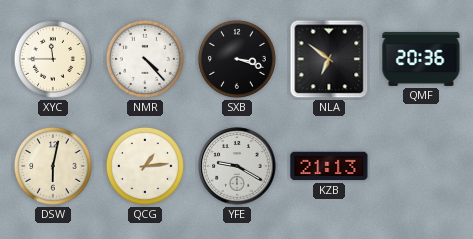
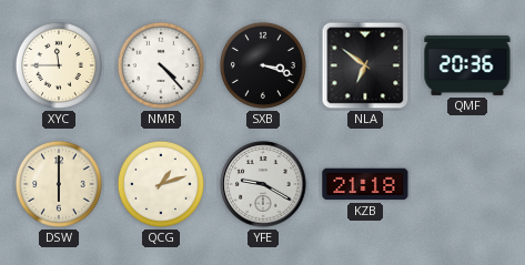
DSW: 6:02 -> 6:00
QCG: 1:14 -> 1:12
KZB: 21:13 -> 21:18
